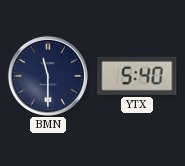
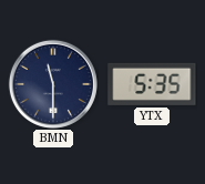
YTX: 5:40 -> 5:35
